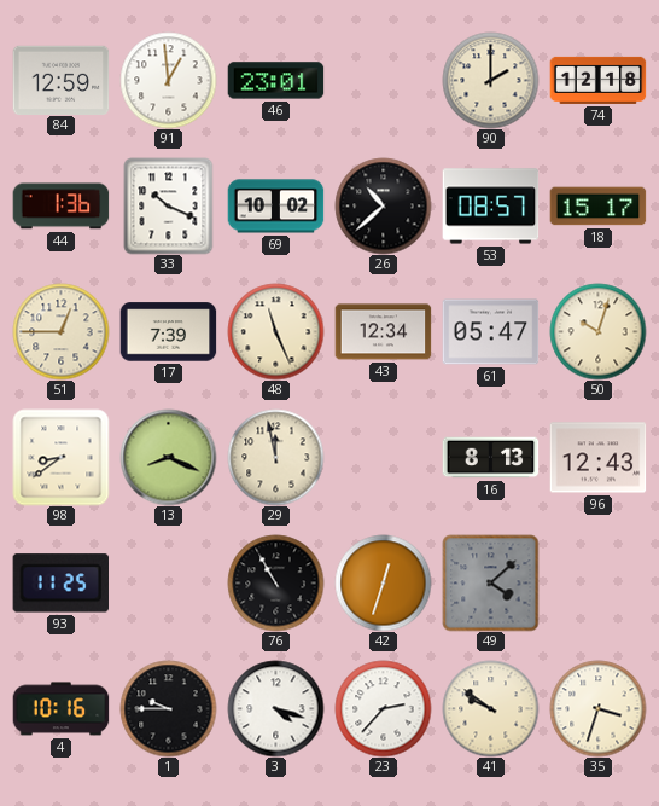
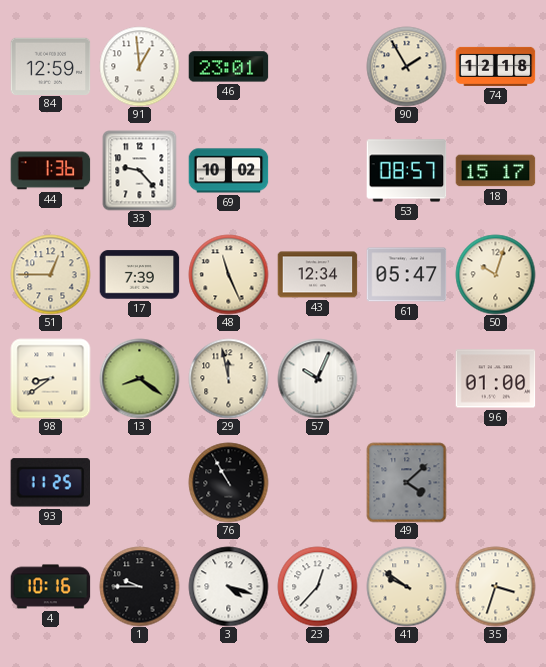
90: 2:00 -> 1:55
33: 10:19 -> 9:23
26: 10:38 -> none
13: 8:19 -> 8:21
57: none -> 10:04
16: 8:13 -> none
96: 12:43 -> 01:00
42: 12:33 -> none
23: 2:37 -> 12:37
